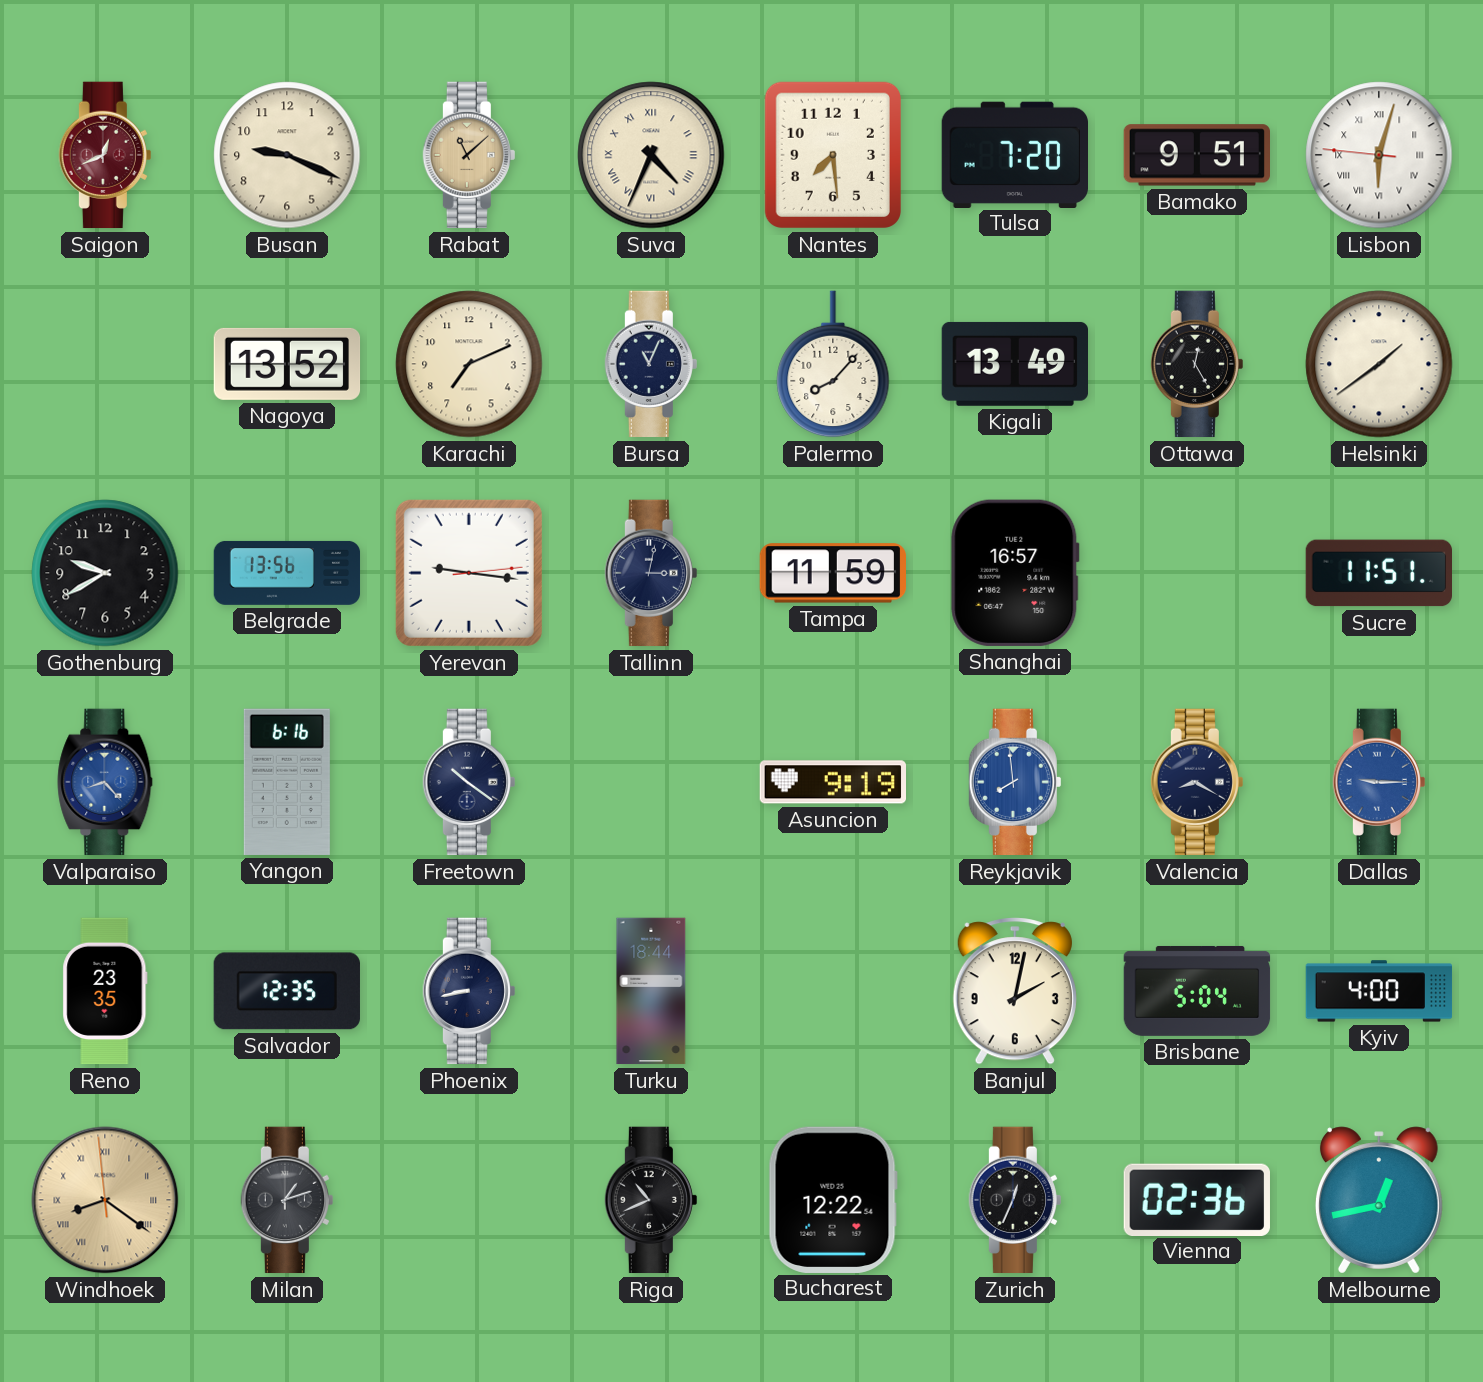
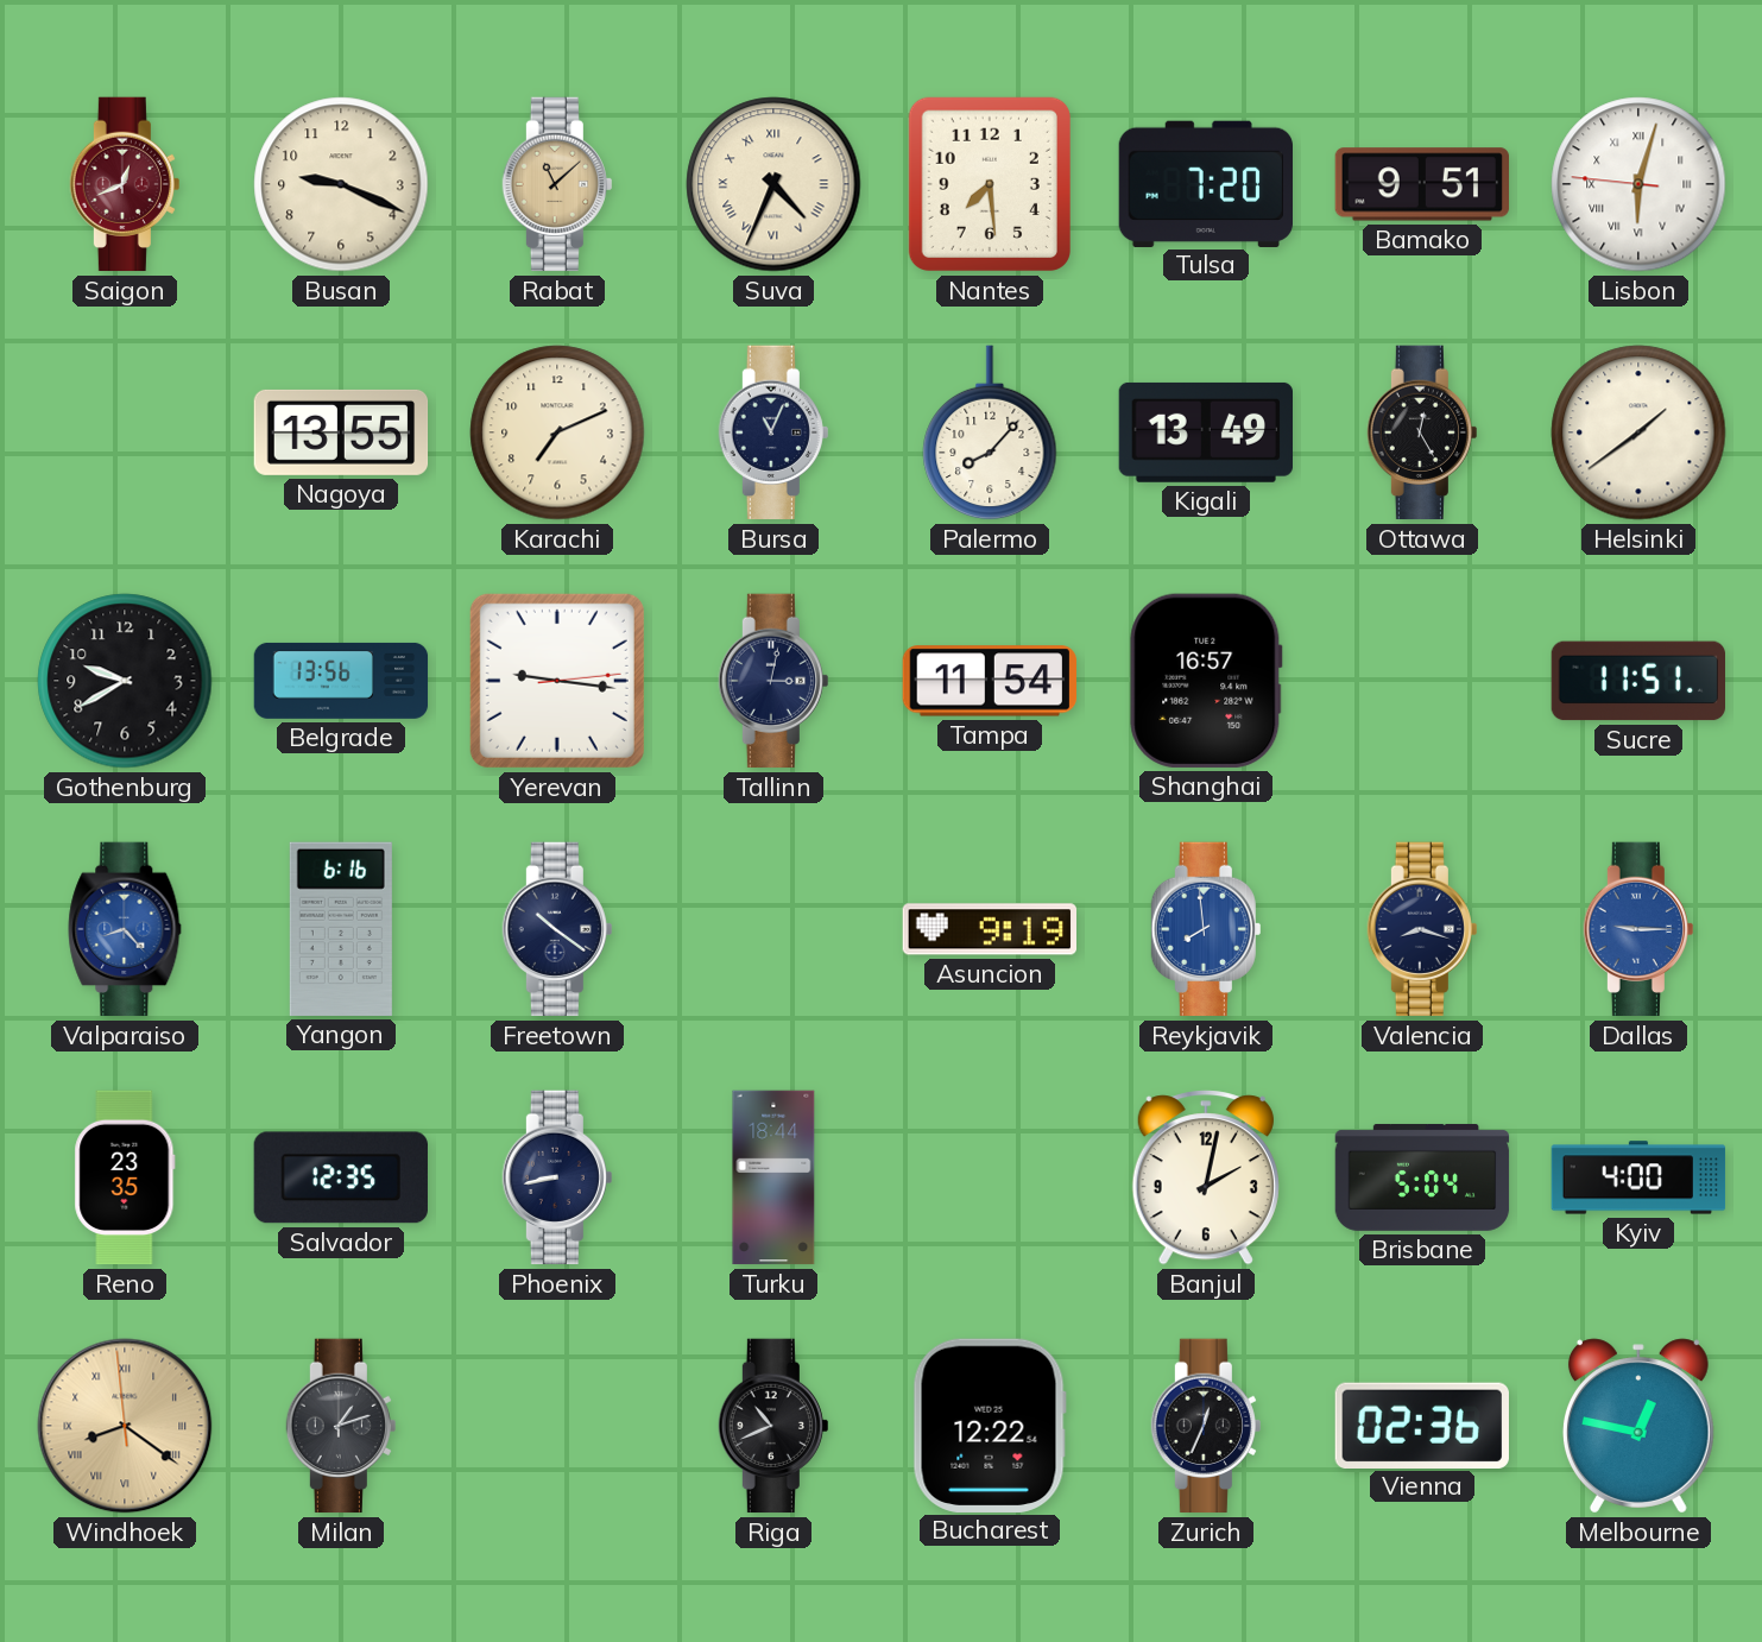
Nagoya: 13:52 -> 13:55
Tampa: 11:59 -> 11:54
Valencia: 8:20 -> 8:18
Melbourne: 12:43 -> 12:47
